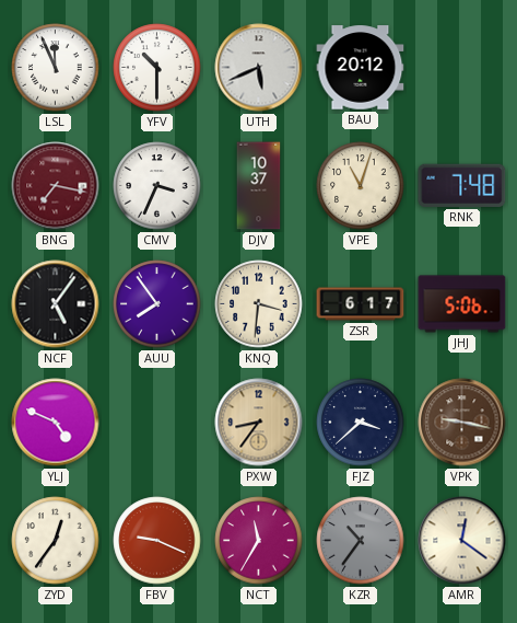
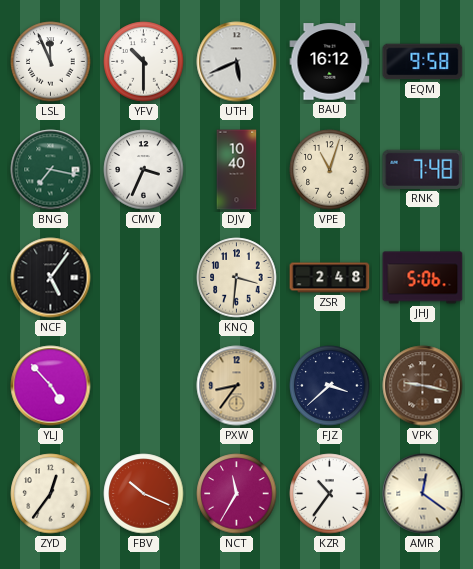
BAU: 20:12 -> 16:12
EQM: none -> 9:58
BNG dial: burgundy -> green
DJV: 10:37 -> 10:40
AUU: 7:54 -> none
ZSR: 6:17 -> 2:48
YLJ: 4:49 -> 4:53
FBV: 9:19 -> 10:19
KZR dial: grey -> white
